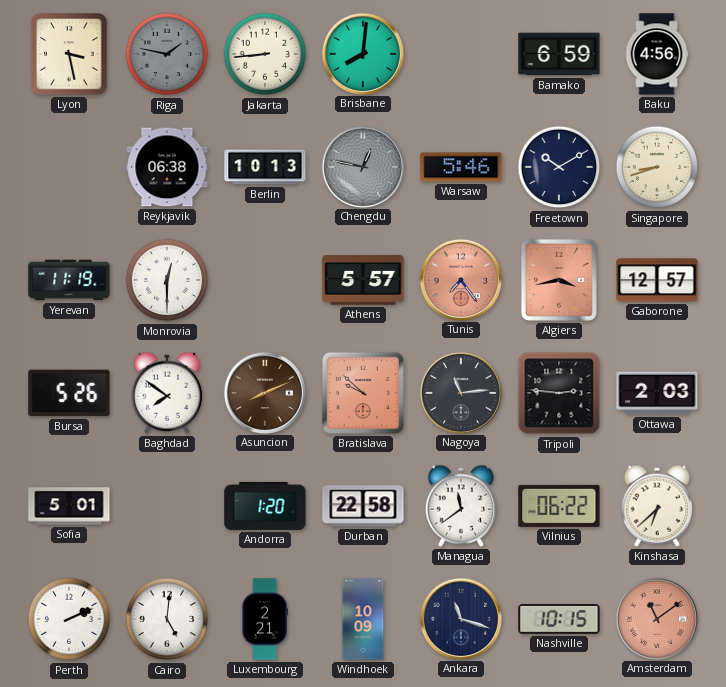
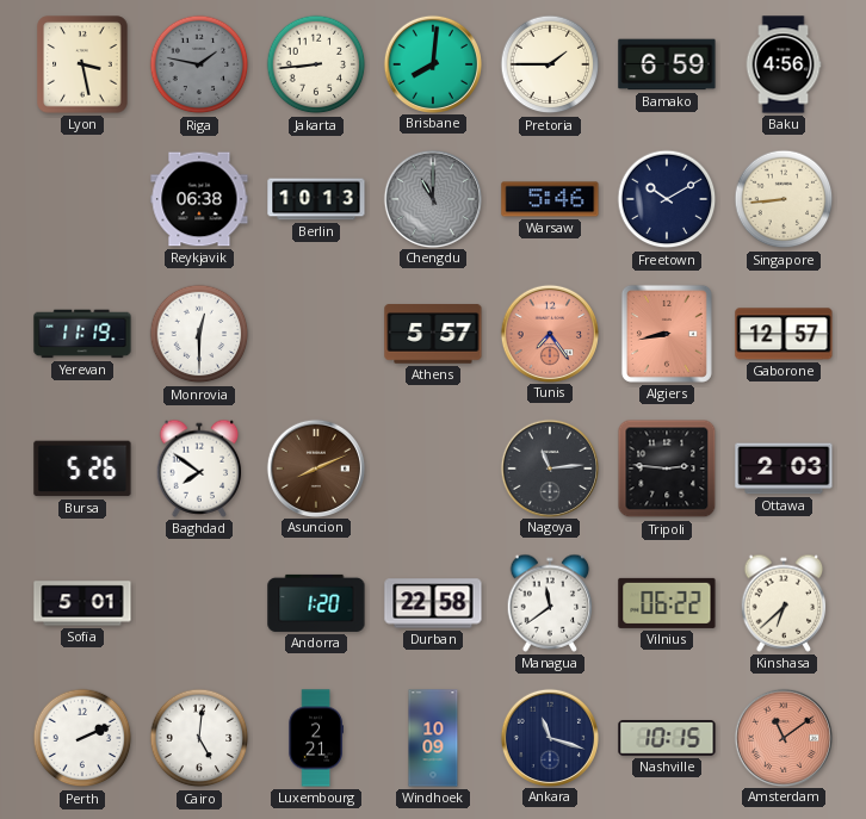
Pretoria: none -> 1:45
Chengdu: 12:47 -> 11:00
Singapore: 8:42 -> 8:44
Algiers: 3:43 -> 8:43
Bratislava: 9:52 -> none
